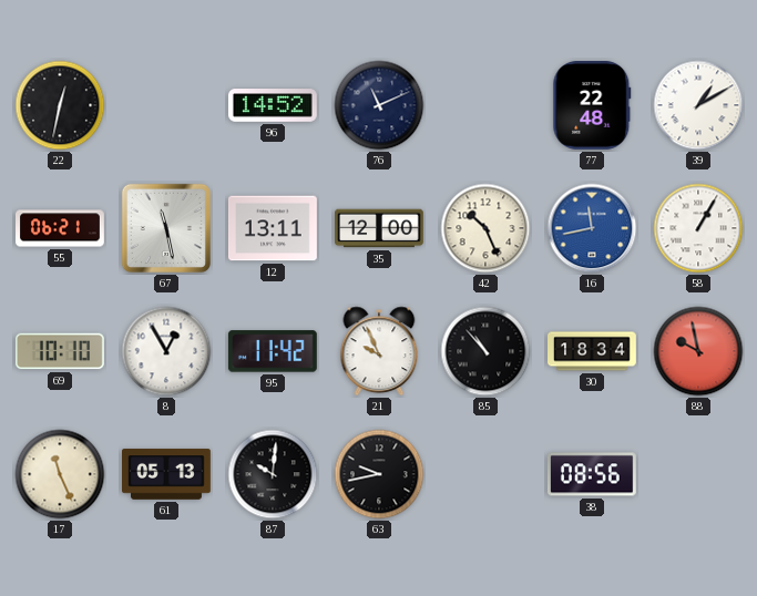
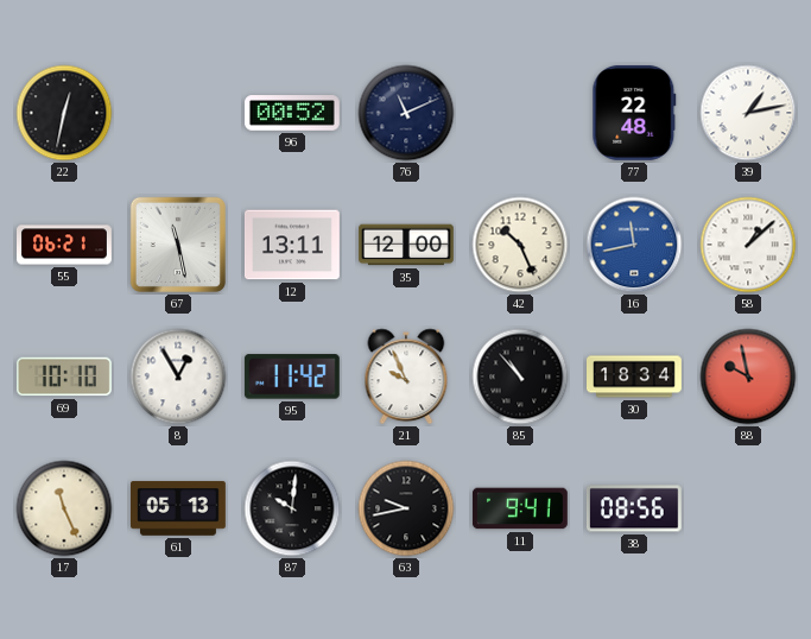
96: 14:52 -> 00:52
39: 1:10 -> 1:13
58: 1:05 -> 1:08
11: none -> 9:41
